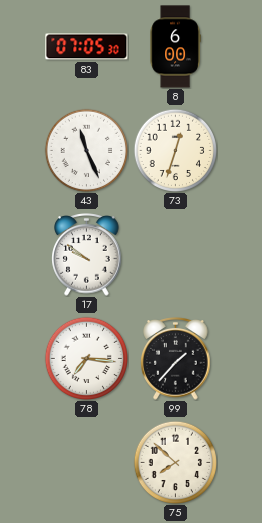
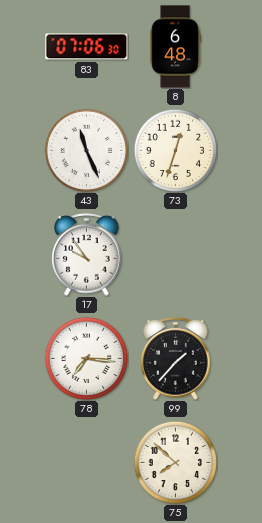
83: 07:05 -> 07:06
8: 6:00 -> 6:48
17: 9:51 -> 9:54
